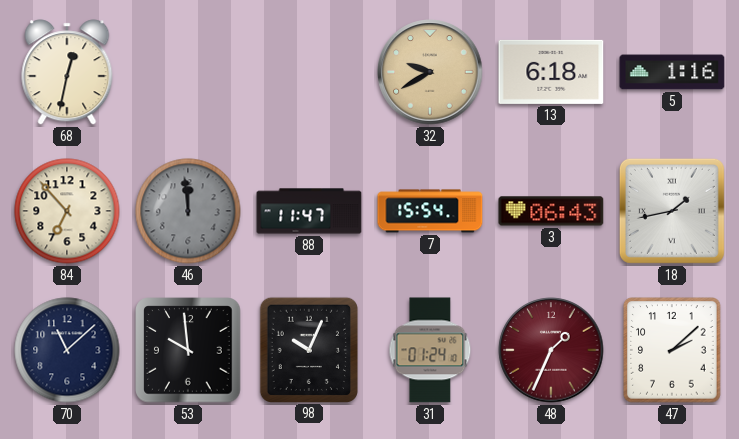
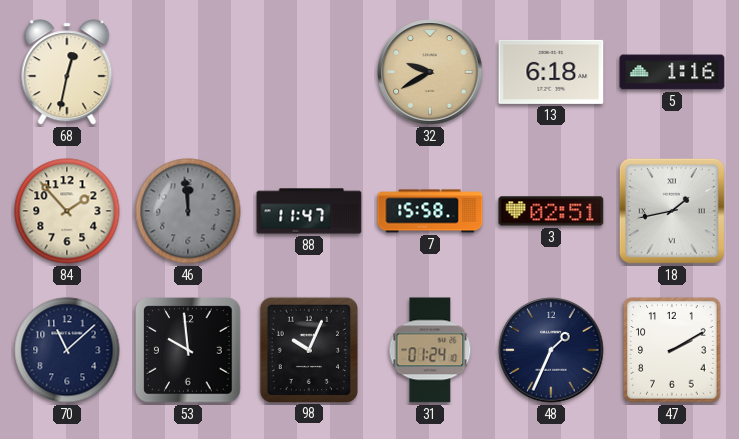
84: 6:53 -> 1:53
7: 15:54 -> 15:58
3: 06:43 -> 02:51
48 dial: burgundy -> navy
47: 2:08 -> 2:10
